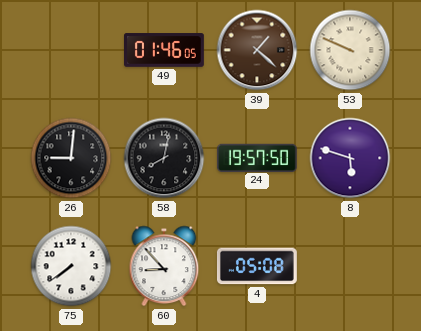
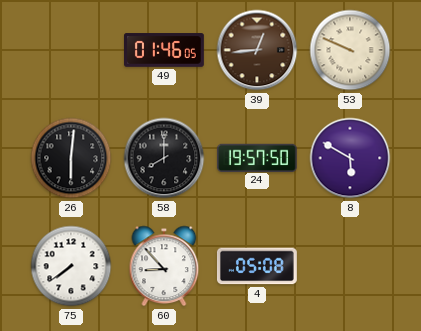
39: 1:22 -> 12:44
26: 9:01 -> 6:01
58: 8:02 -> 8:00
8: 5:48 -> 5:50
